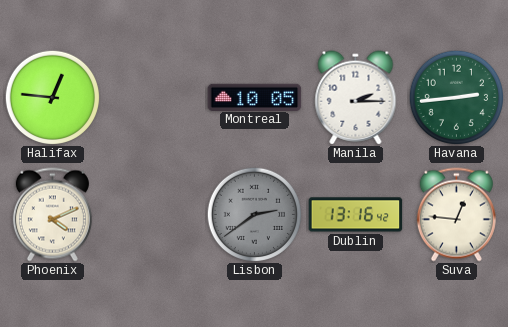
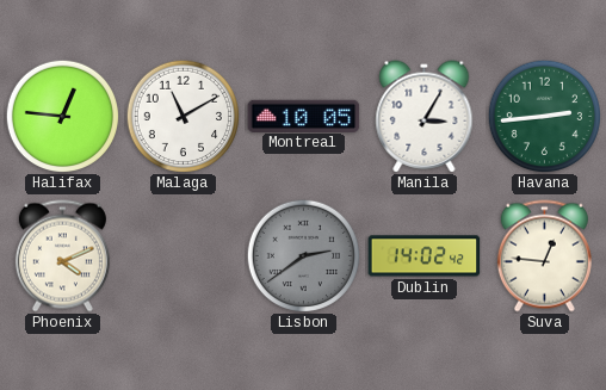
Malaga: none -> 11:10
Manila: 2:15 -> 3:05
Dublin: 13:16 -> 14:02
